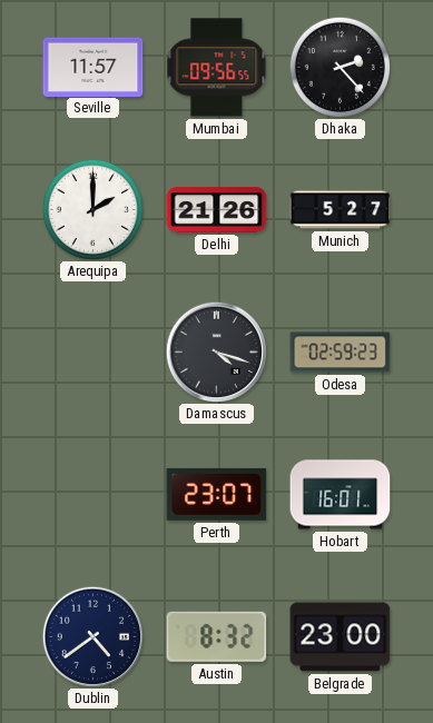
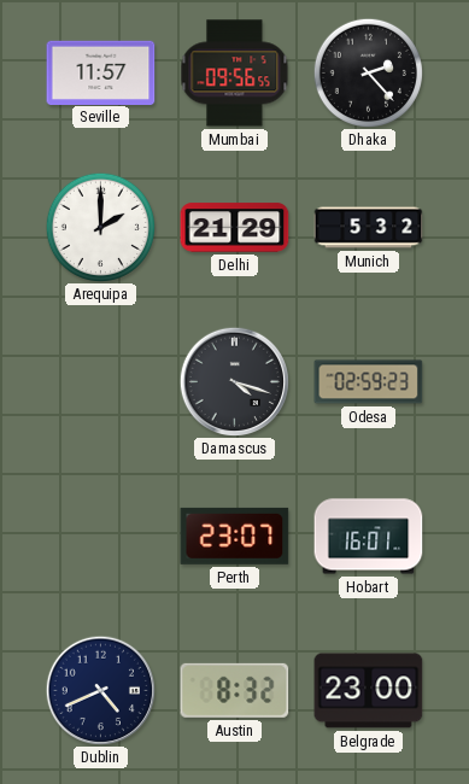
Delhi: 21:26 -> 21:29
Munich: 5:27 -> 5:32
Dublin: 4:39 -> 4:41
